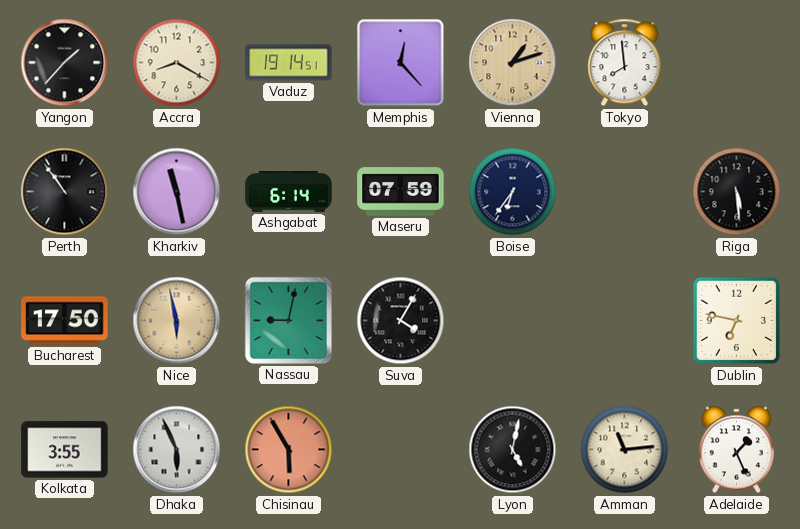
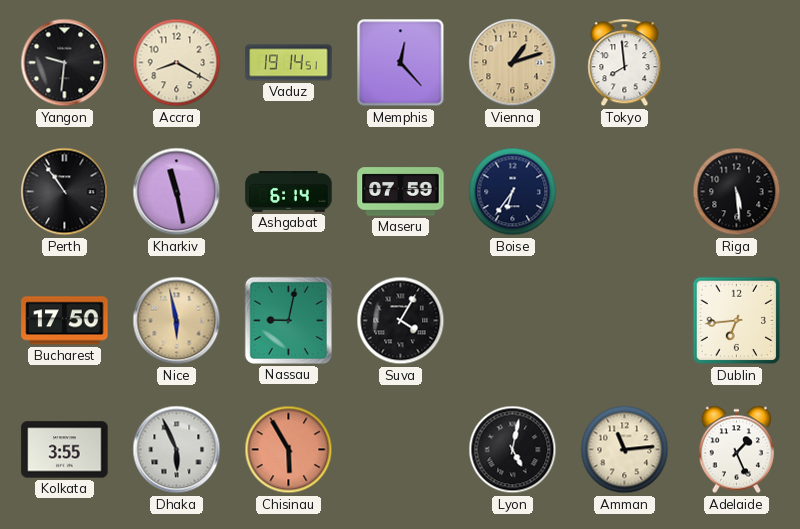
Yangon: 1:37 -> 9:31
Dublin: 6:47 -> 6:44
